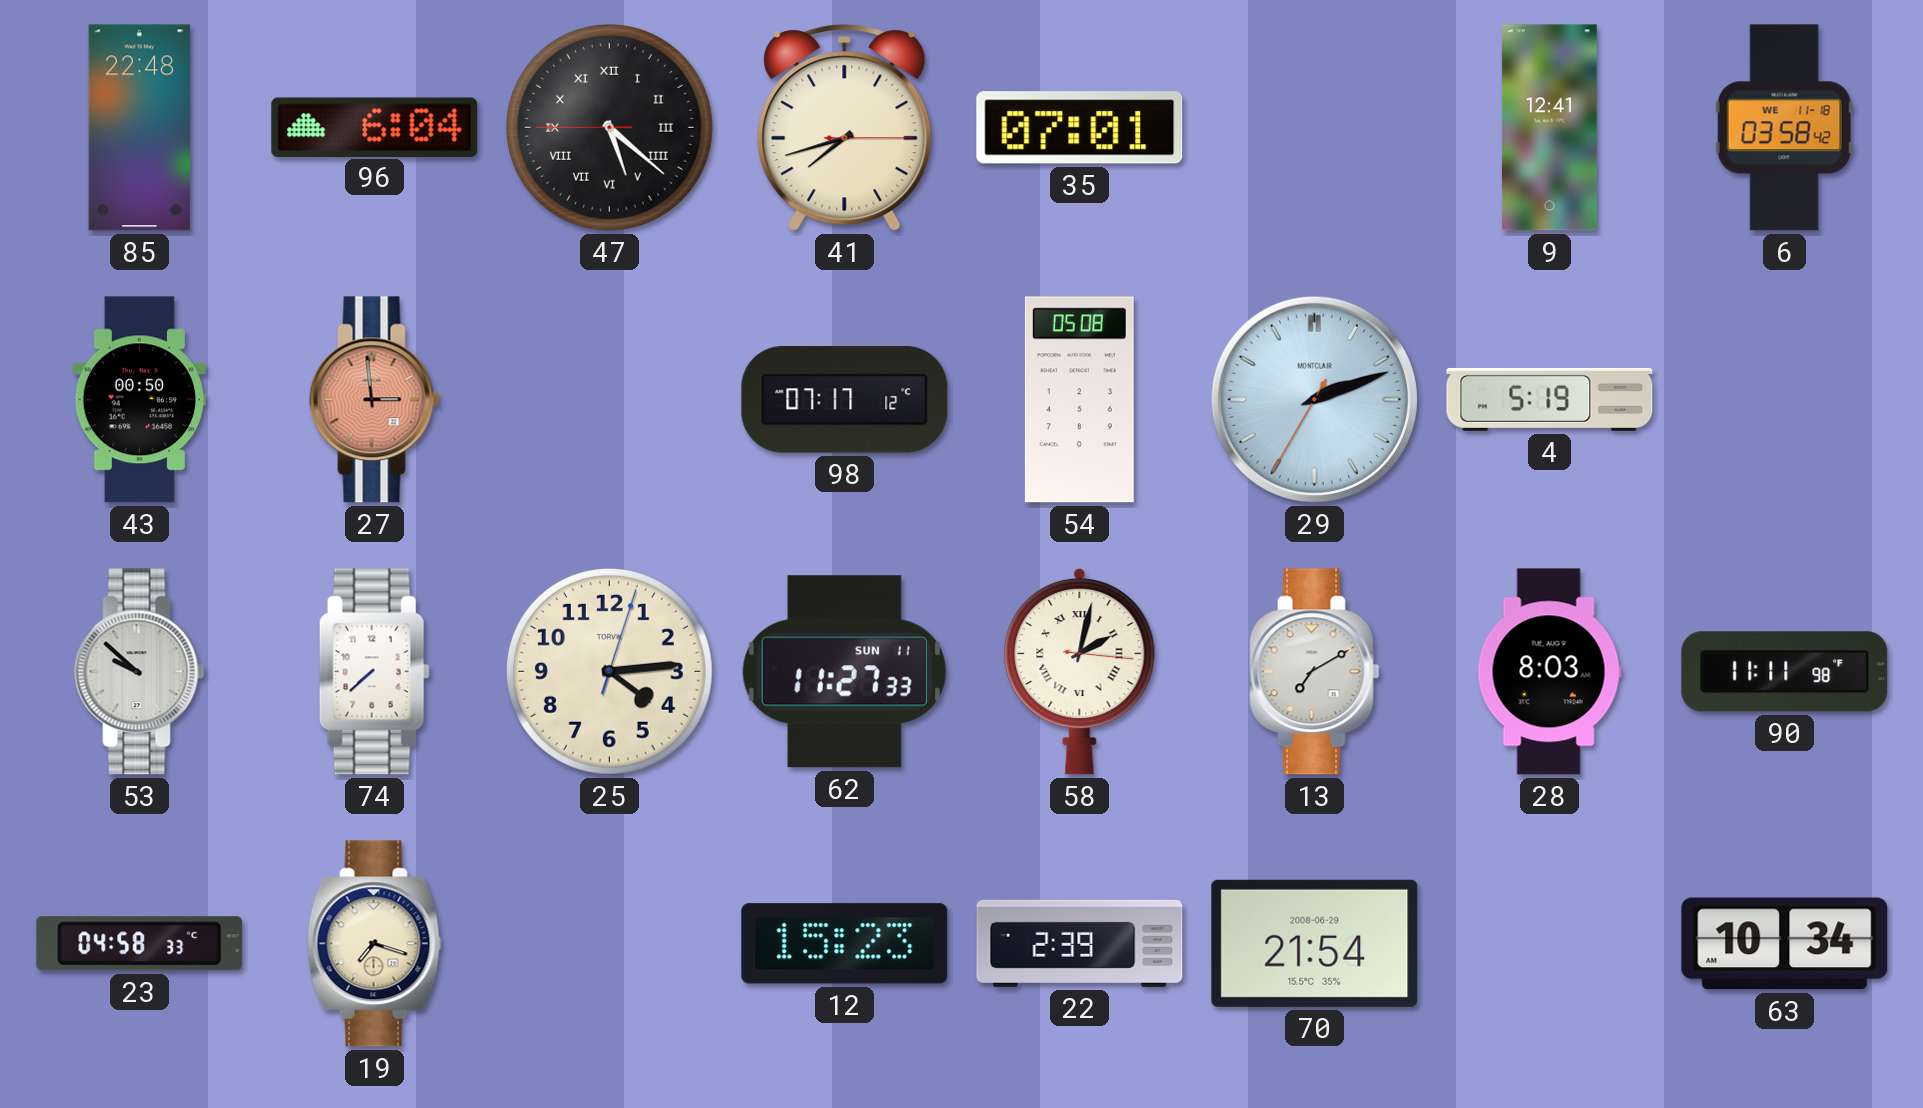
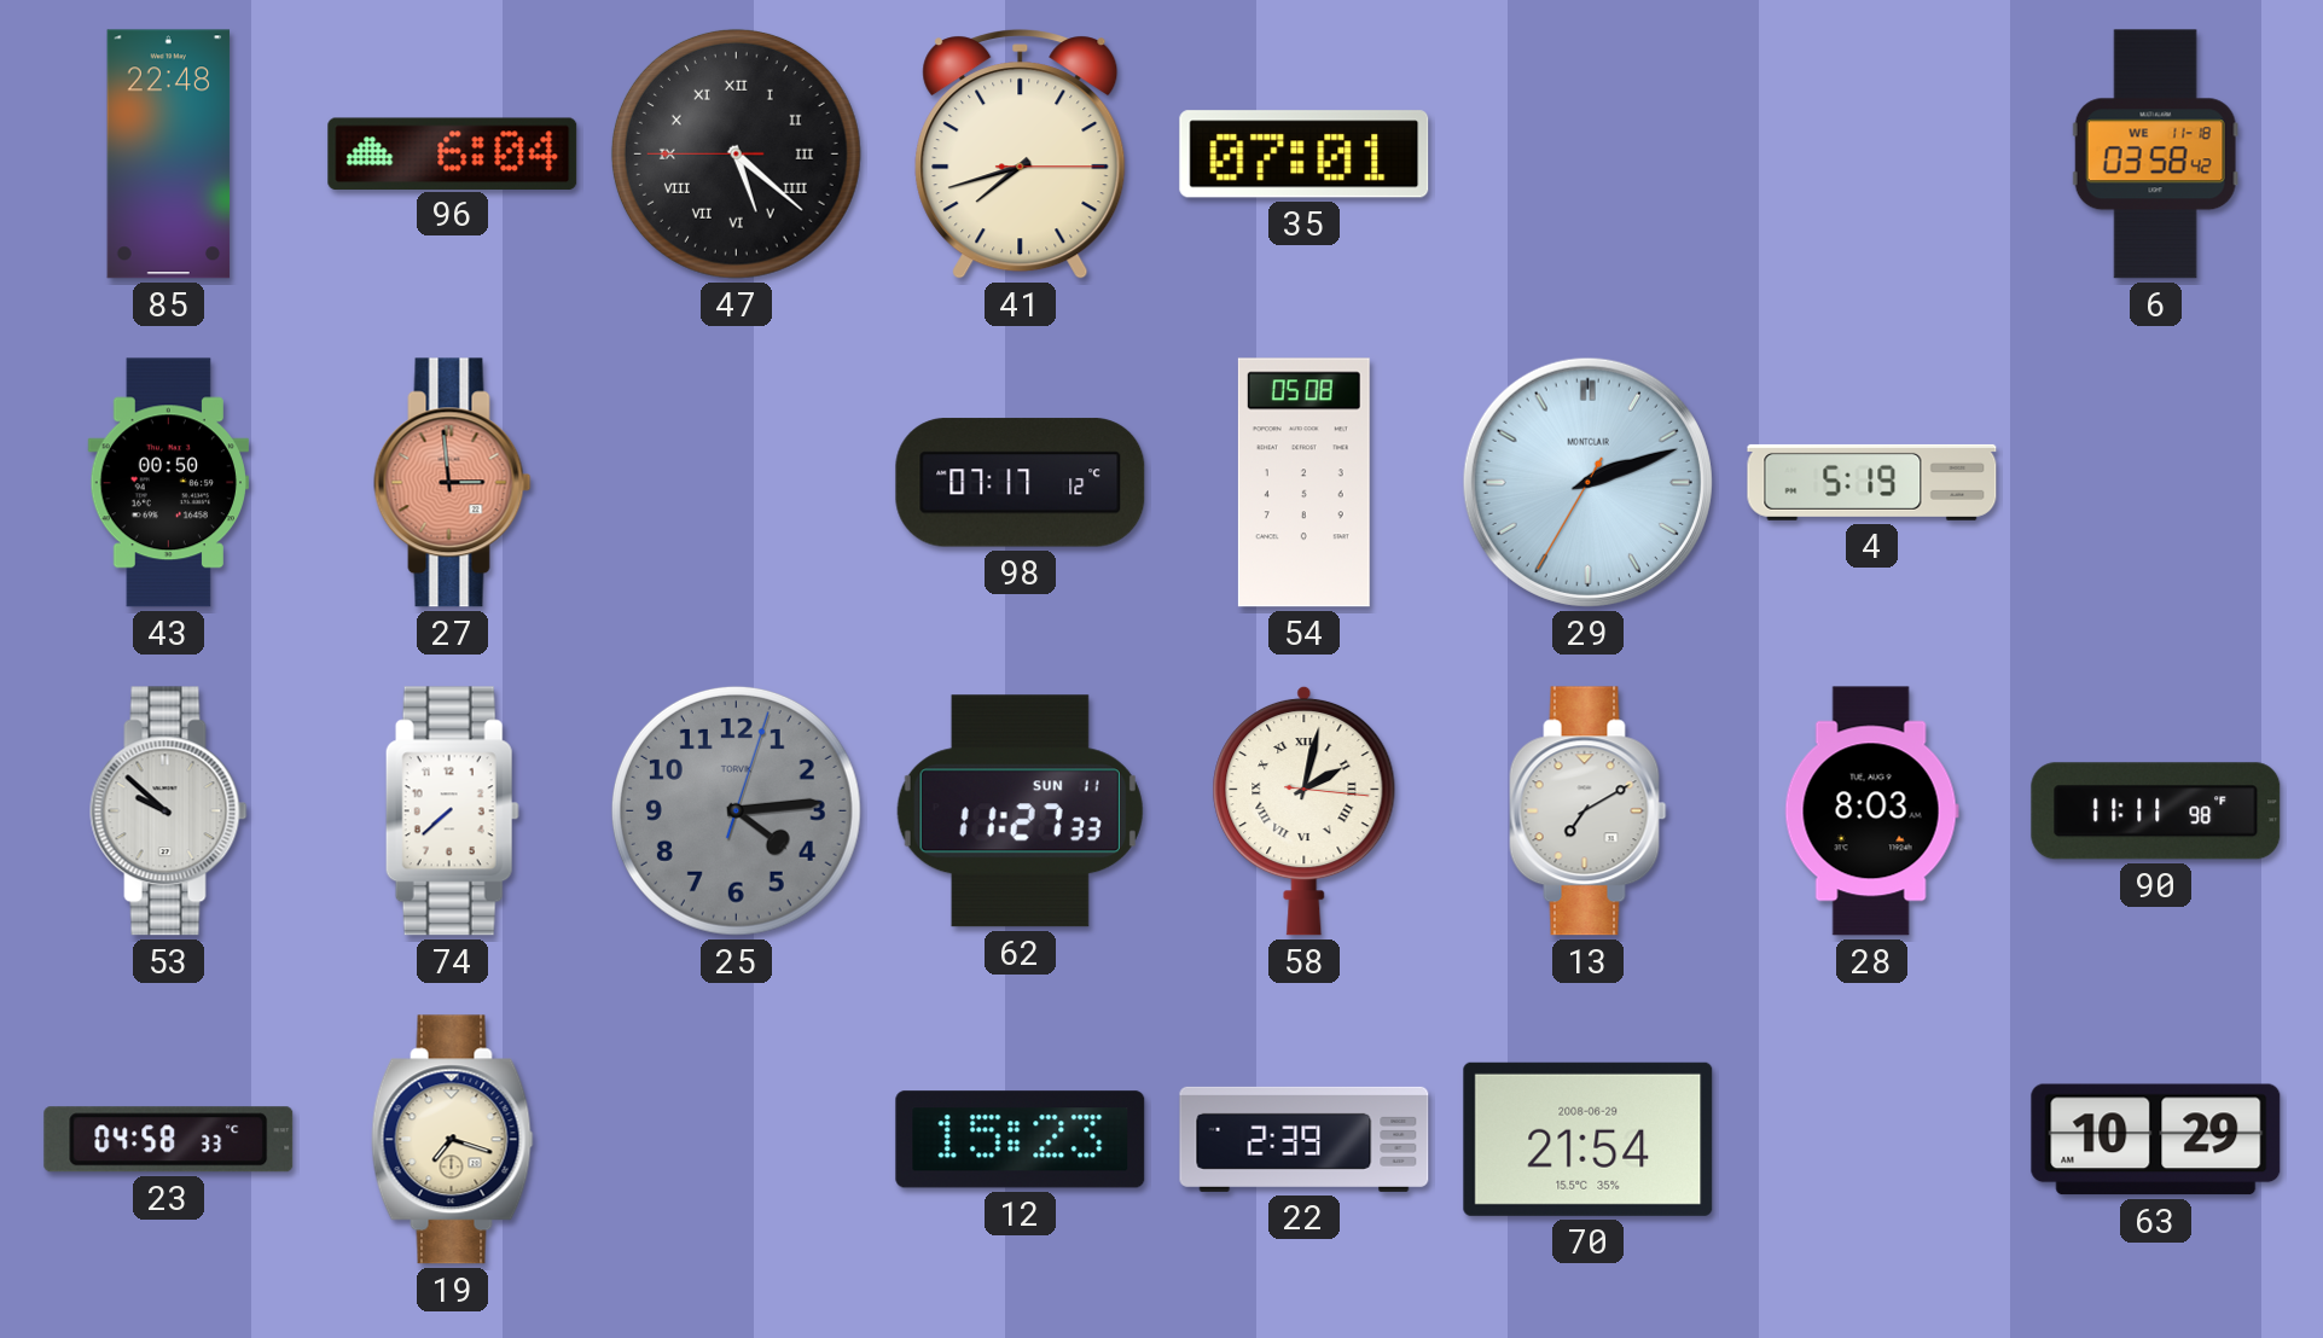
9: 12:41 -> none
25 dial: cream -> grey
63: 10:34 -> 10:29
